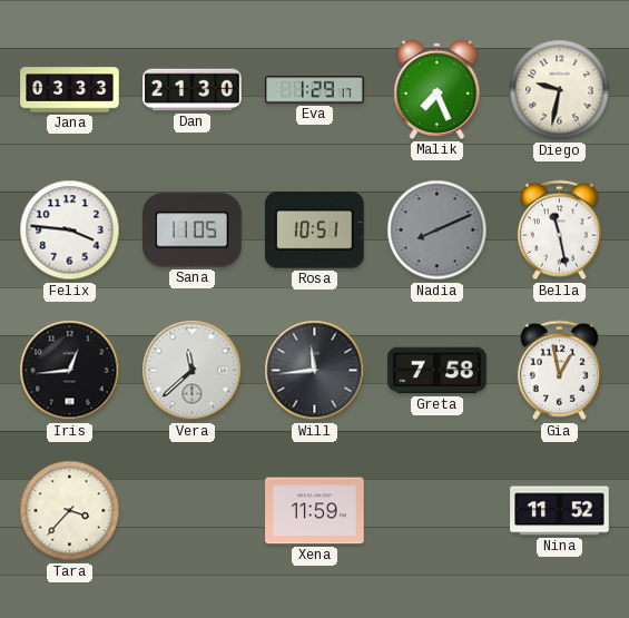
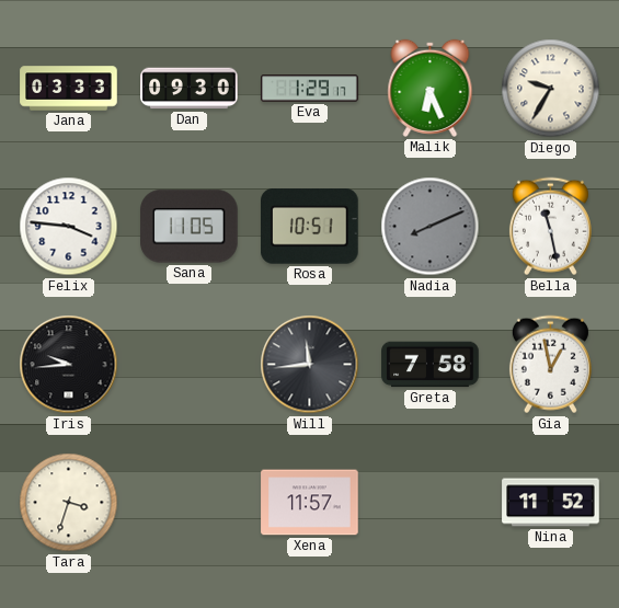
Dan: 21:30 -> 09:30
Malik: 7:26 -> 6:26
Diego: 9:32 -> 9:35
Iris: 12:44 -> 9:44
Vera: 11:38 -> none
Tara: 3:37 -> 3:33
Xena: 11:59 -> 11:57
